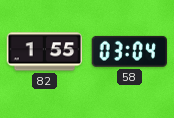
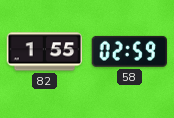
58: 03:04 -> 02:59
